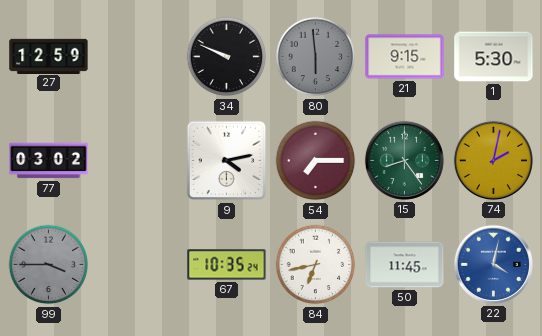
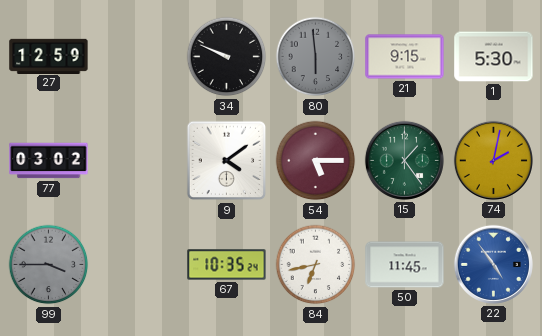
9: 4:13 -> 4:09
54: 7:15 -> 5:15
15: 8:24 -> 1:24
22: 4:02 -> 4:54
